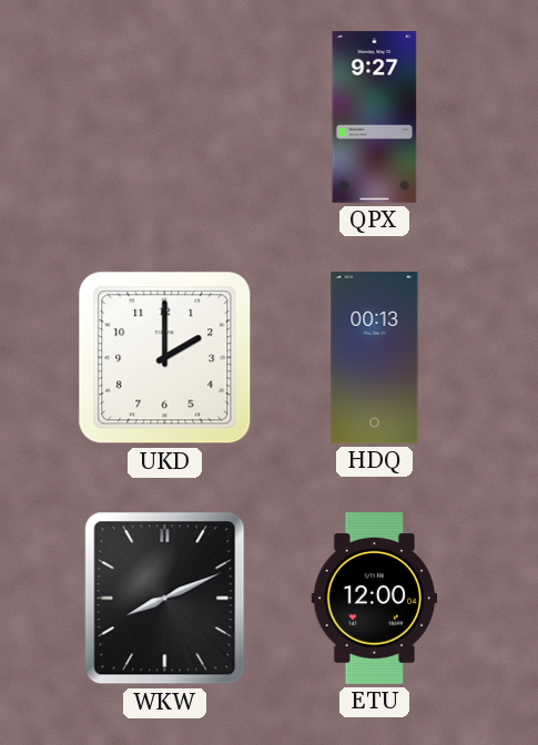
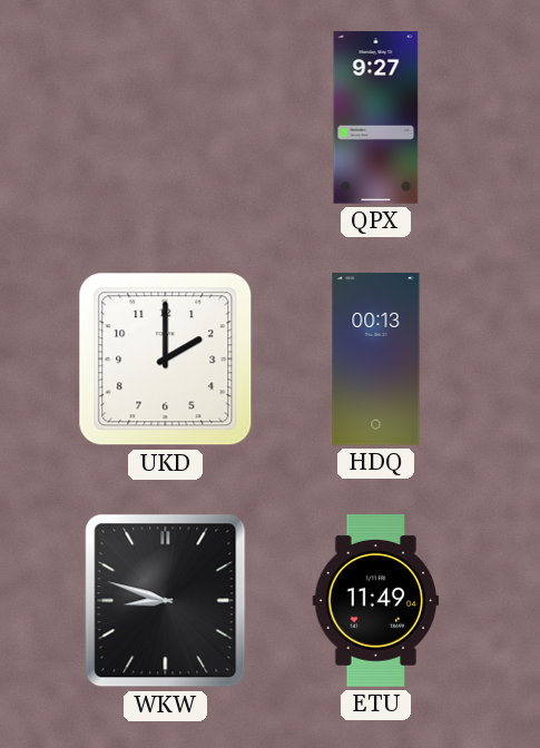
WKW: 8:11 -> 8:48
ETU: 12:00 -> 11:49
